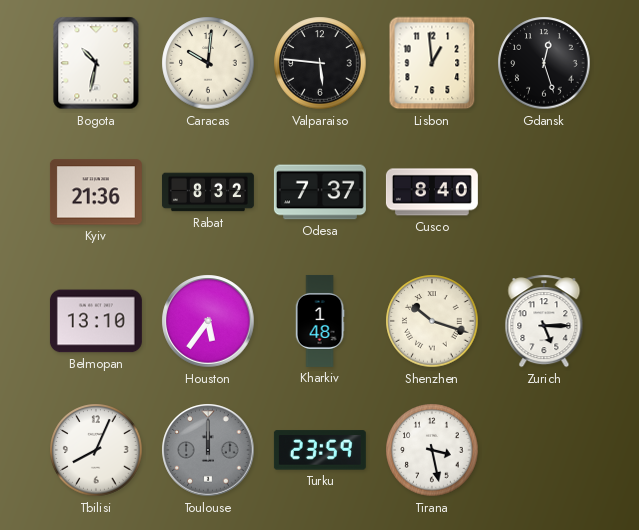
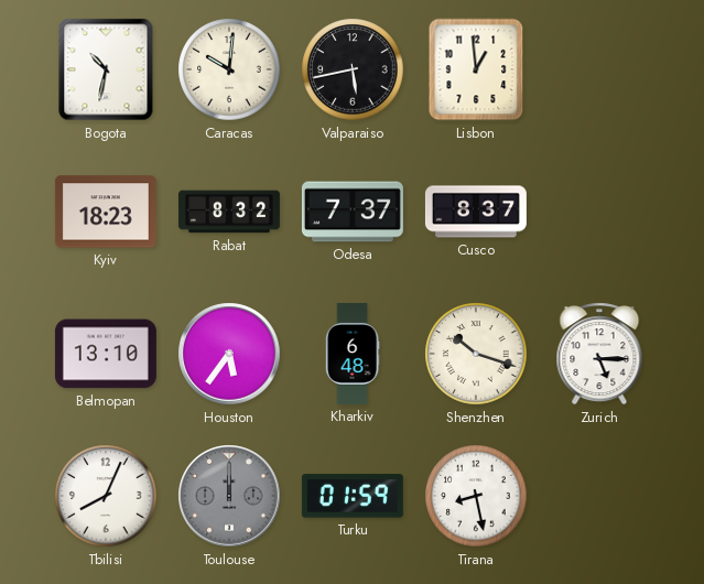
Valparaiso: 5:46 -> 5:43
Gdansk: 12:27 -> none
Kyiv: 21:36 -> 18:23
Cusco: 8:40 -> 8:37
Kharkiv: 1:48 -> 6:48
Turku: 23:59 -> 01:59
Tirana: 3:28 -> 8:28
